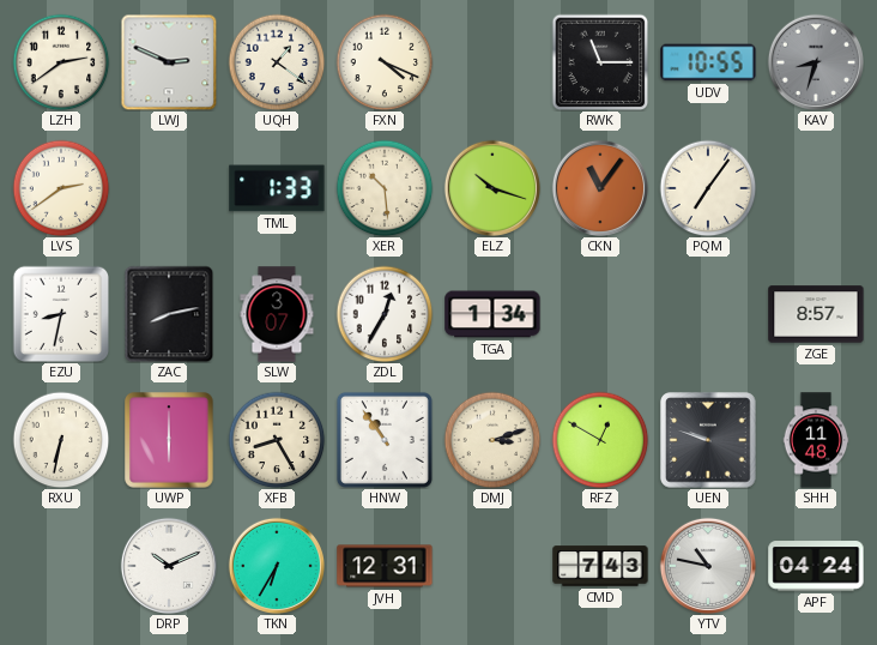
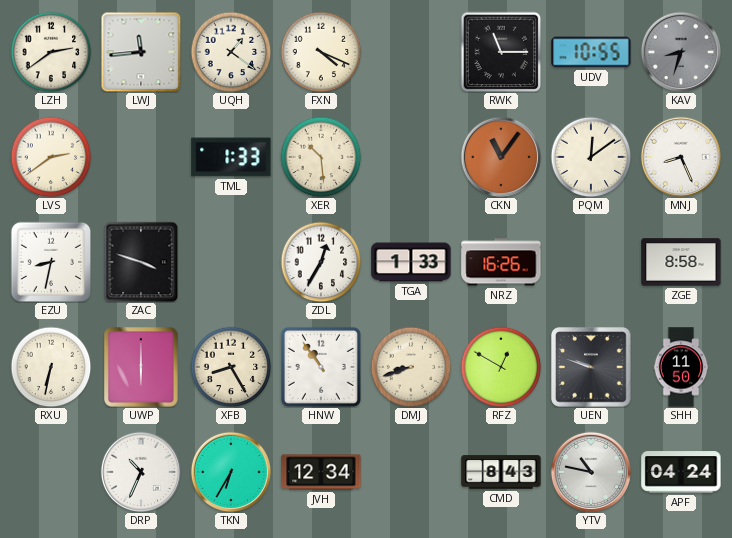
LWJ: 2:49 -> 11:44
ELZ: 10:18 -> none
PQM: 7:06 -> 12:09
MNJ: none -> 8:26
ZAC: 8:13 -> 3:48
SLW: 3:07 -> none
TGA: 1:34 -> 1:33
NRZ: none -> 16:26
ZGE: 8:57 -> 8:58
DMJ: 3:12 -> 8:42
SHH: 11:48 -> 11:50
DRP: 10:11 -> 10:34
JVH: 12:31 -> 12:34
CMD: 7:43 -> 8:43
